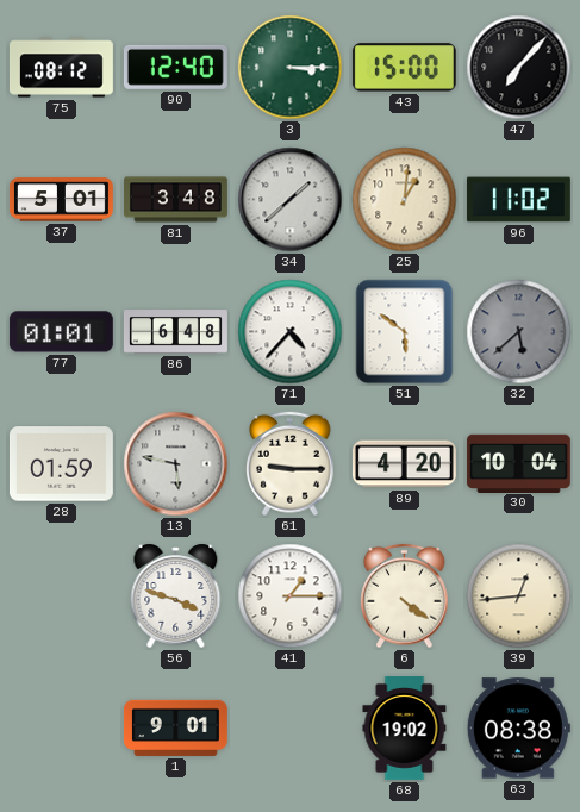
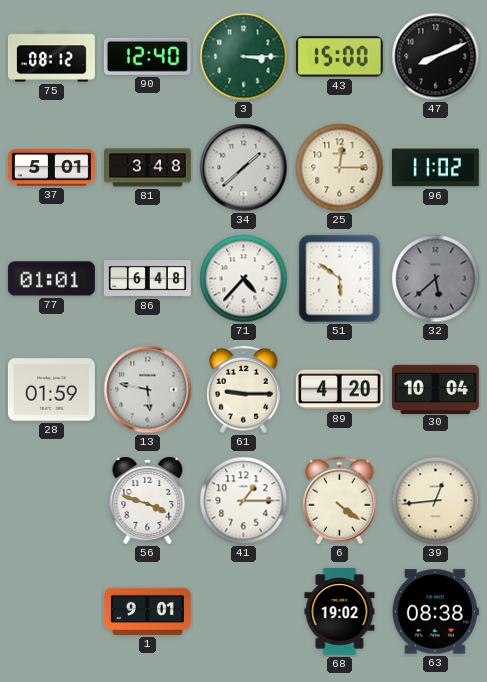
47: 7:07 -> 8:11
25: 1:01 -> 12:15
